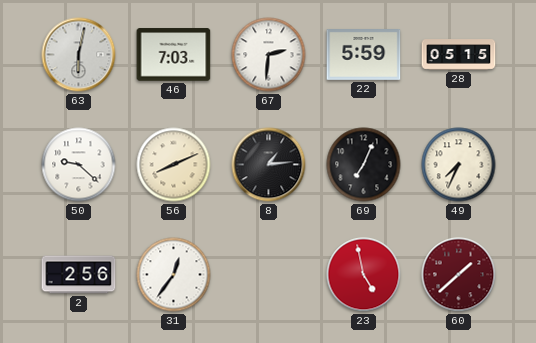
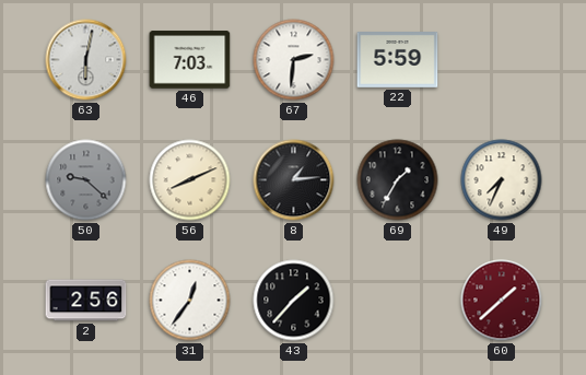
28: 05:15 -> none
50 dial: white -> grey
69: 7:04 -> 1:35
43: none -> 1:37
23: 4:58 -> none
